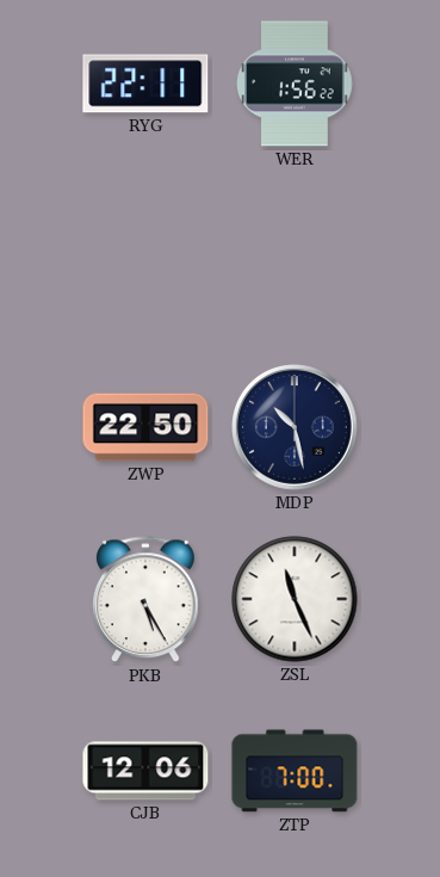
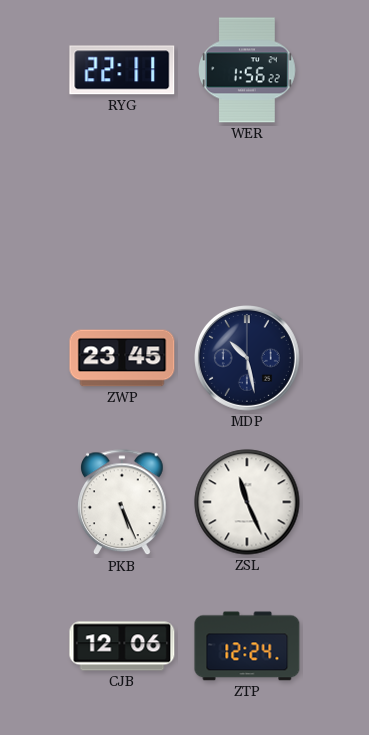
ZWP: 22:50 -> 23:45
PKB: 5:25 -> 5:26
ZTP: 7:00 -> 12:24
